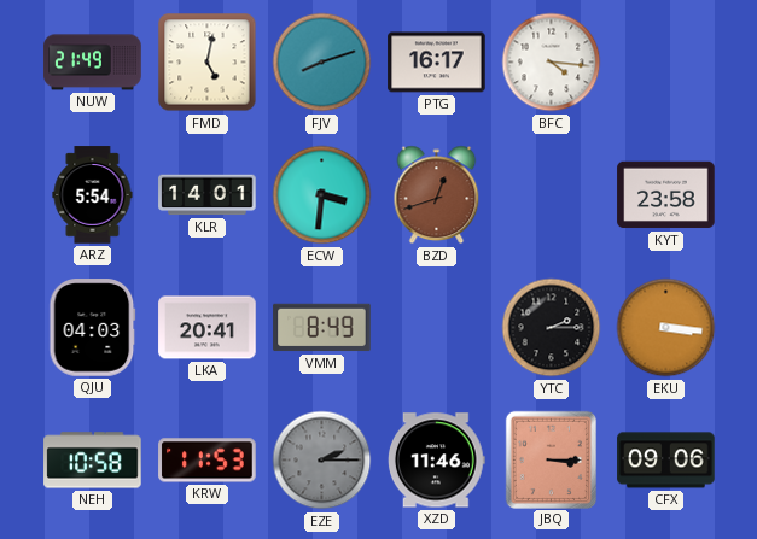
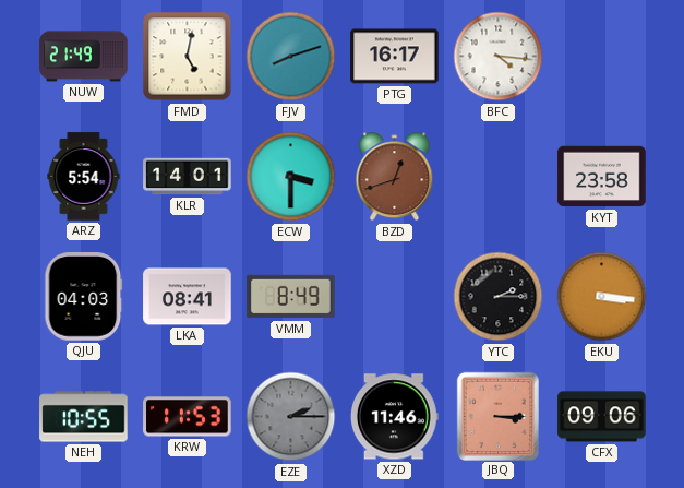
ECW: 3:31 -> 3:30
LKA: 20:41 -> 08:41
NEH: 10:58 -> 10:55
